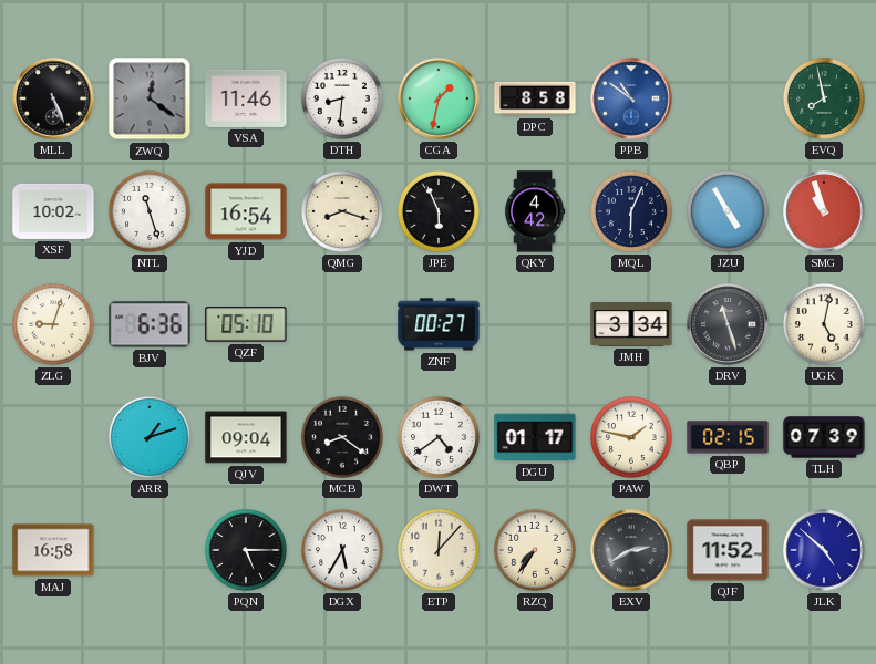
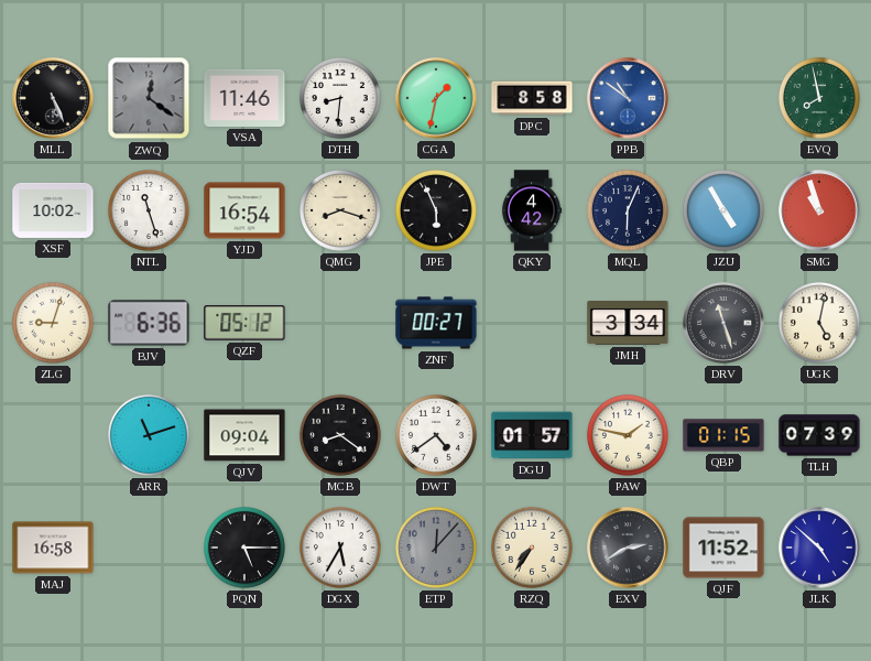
QZF: 05:10 -> 05:12
ARR: 1:12 -> 11:12
DGU: 01:17 -> 01:57
QBP: 02:15 -> 01:15
ETP dial: cream -> grey
